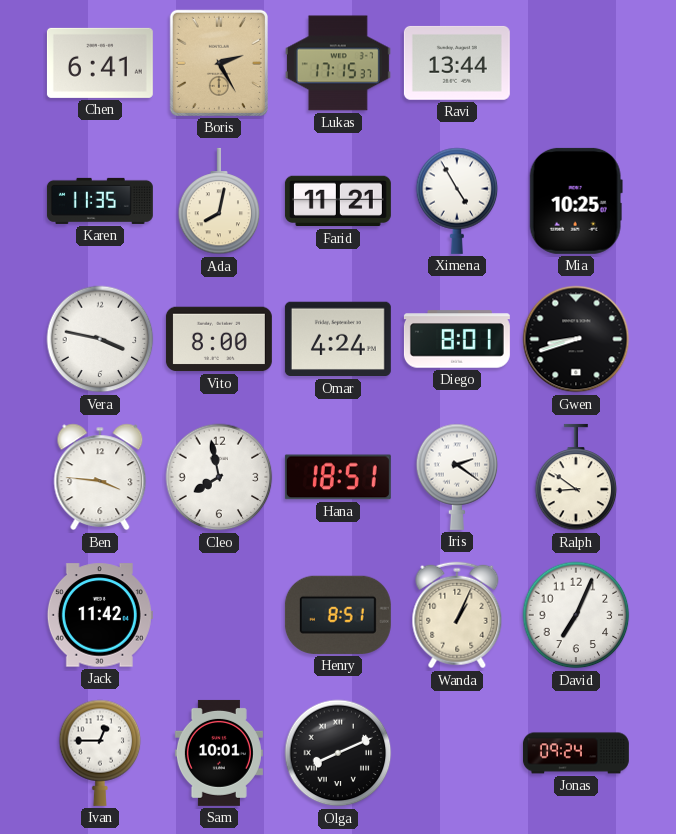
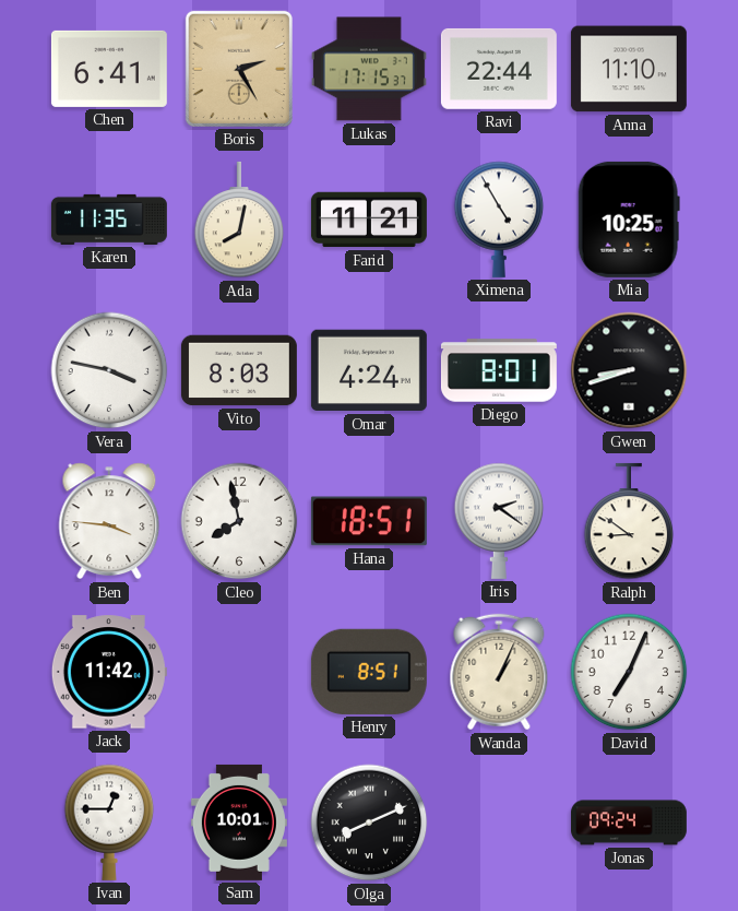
Ravi: 13:44 -> 22:44
Anna: none -> 11:10
Vito: 8:00 -> 8:03
